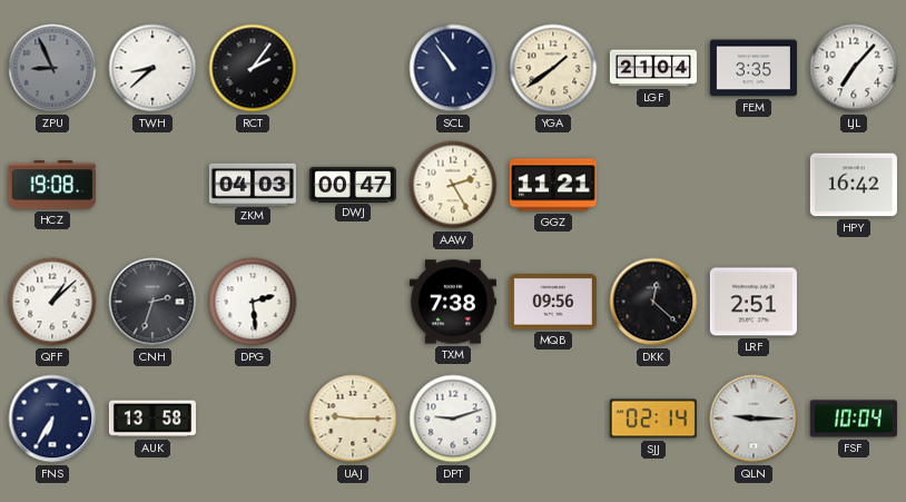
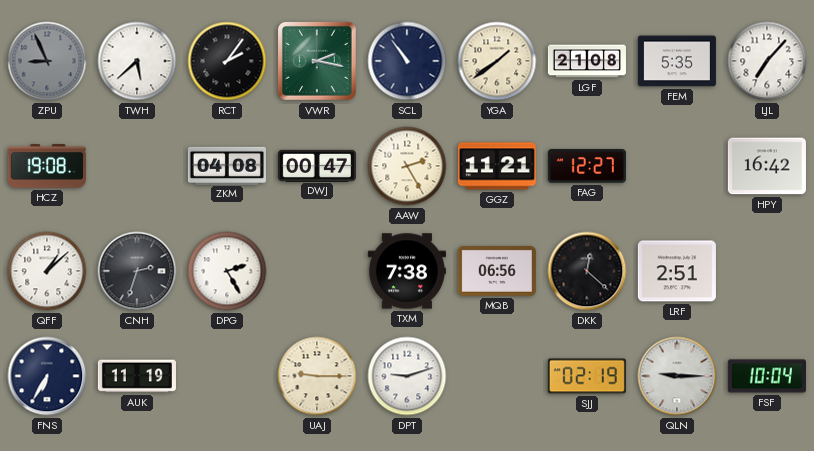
TWH: 8:38 -> 5:38
VWR: none -> 2:17
LGF: 21:04 -> 21:08
FEM: 3:35 -> 5:35
ZKM: 04:03 -> 04:08
FAG: none -> 12:27
DPG: 2:29 -> 2:25
MQB: 09:56 -> 06:56
AUK: 13:58 -> 11:19
SJJ: 02:14 -> 02:19
